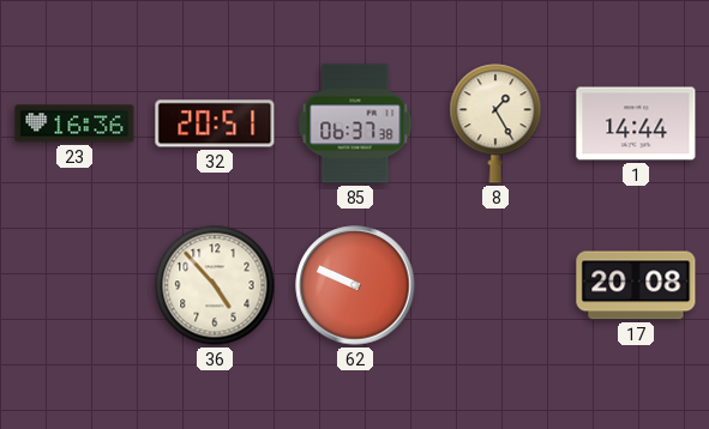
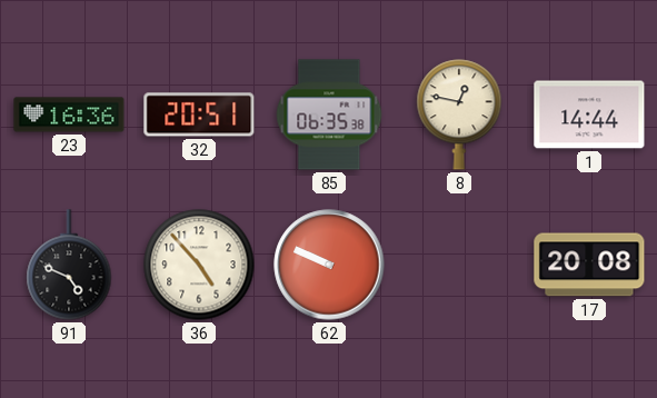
85: 06:37 -> 06:35
8: 1:25 -> 12:47
91: none -> 4:49
